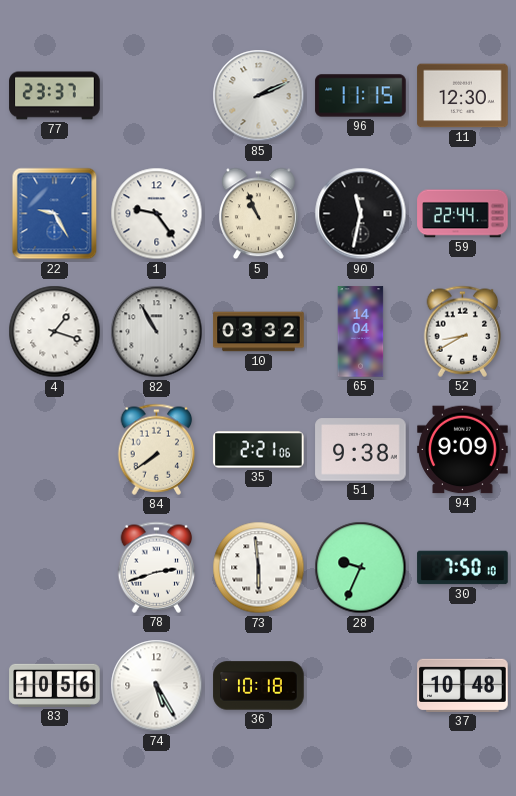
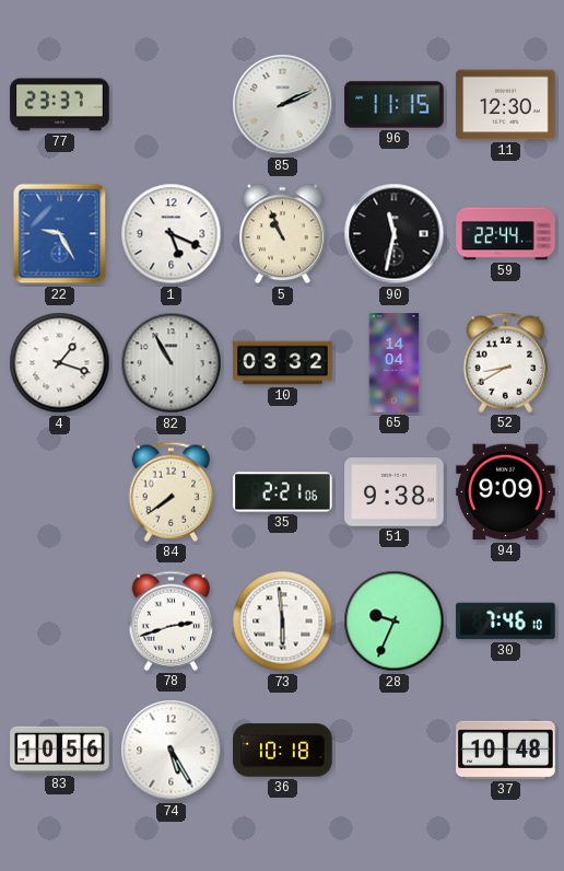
1: 9:24 -> 5:19
30: 7:50 -> 7:46
